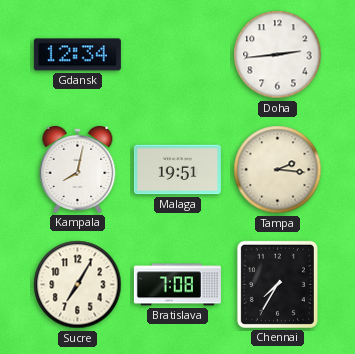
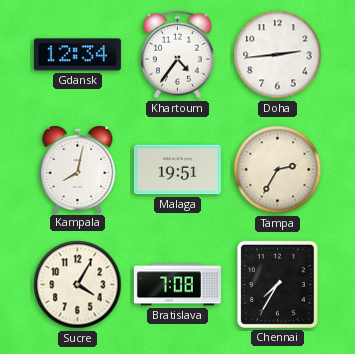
Khartoum: none -> 4:36
Tampa: 2:16 -> 2:35
Sucre: 7:05 -> 4:05
